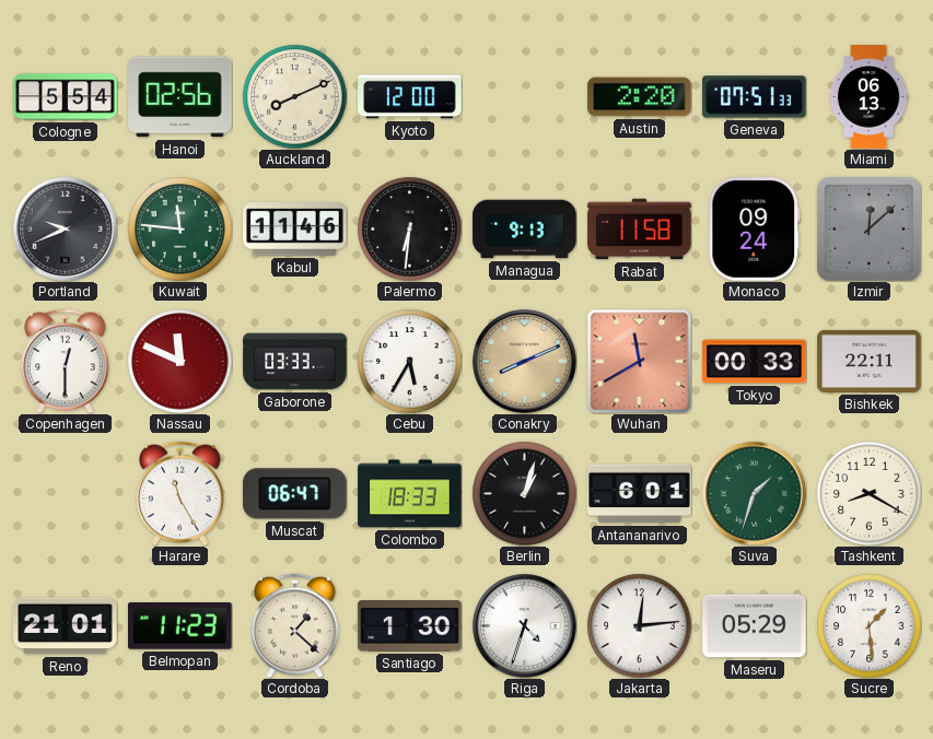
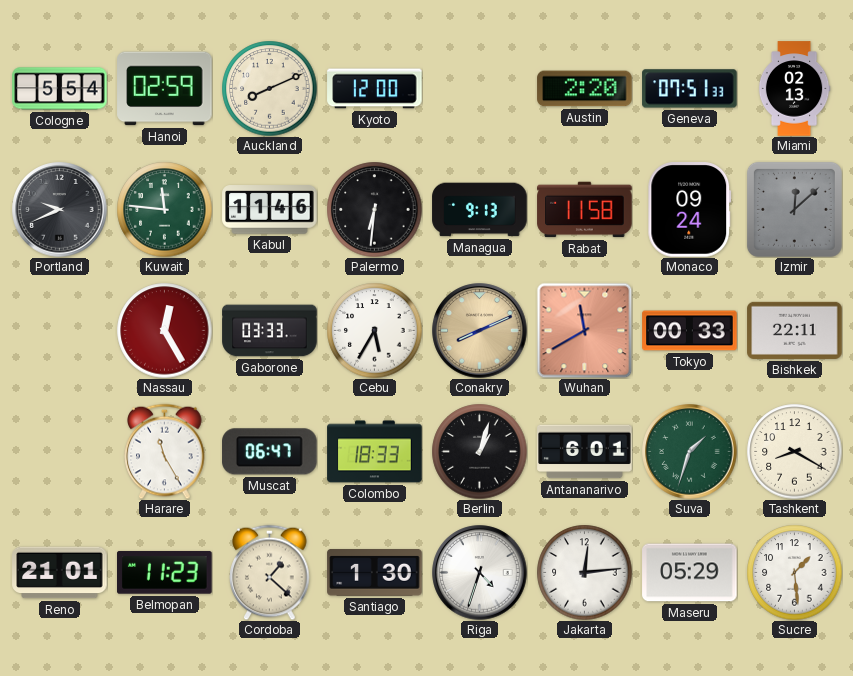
Hanoi: 02:56 -> 02:59
Miami: 06:13 -> 02:13
Copenhagen: 12:30 -> none
Nassau: 11:49 -> 12:25
